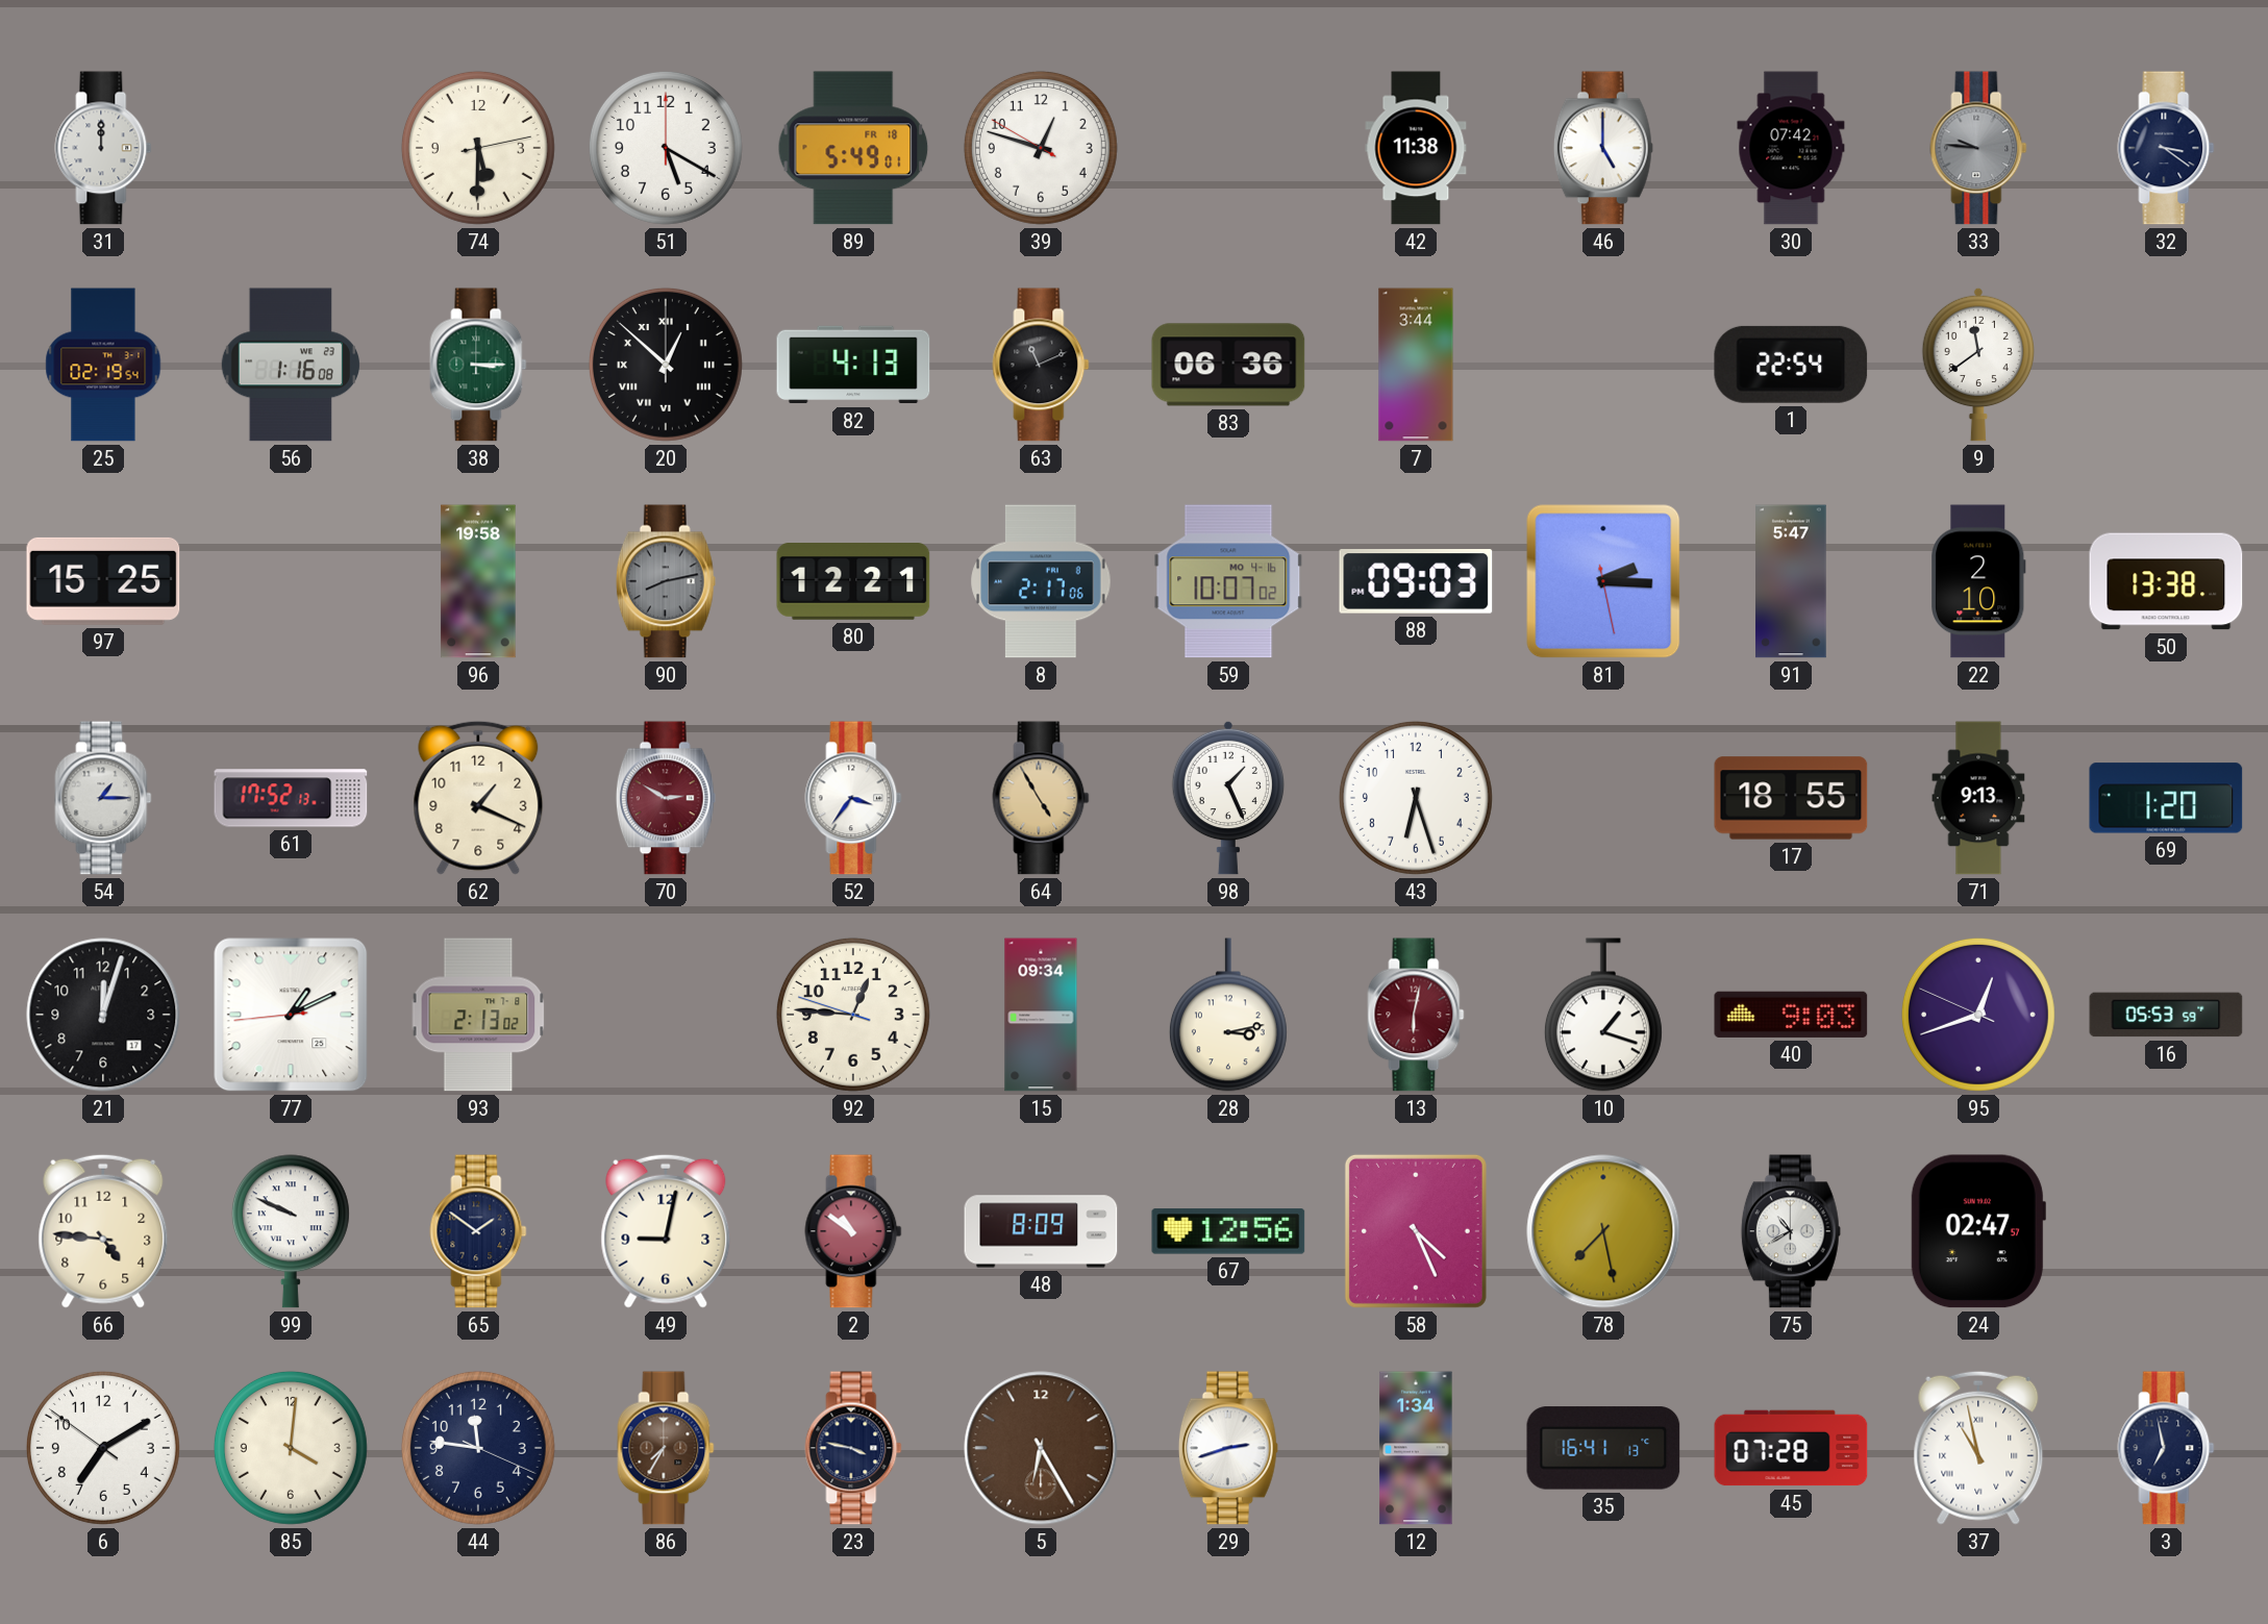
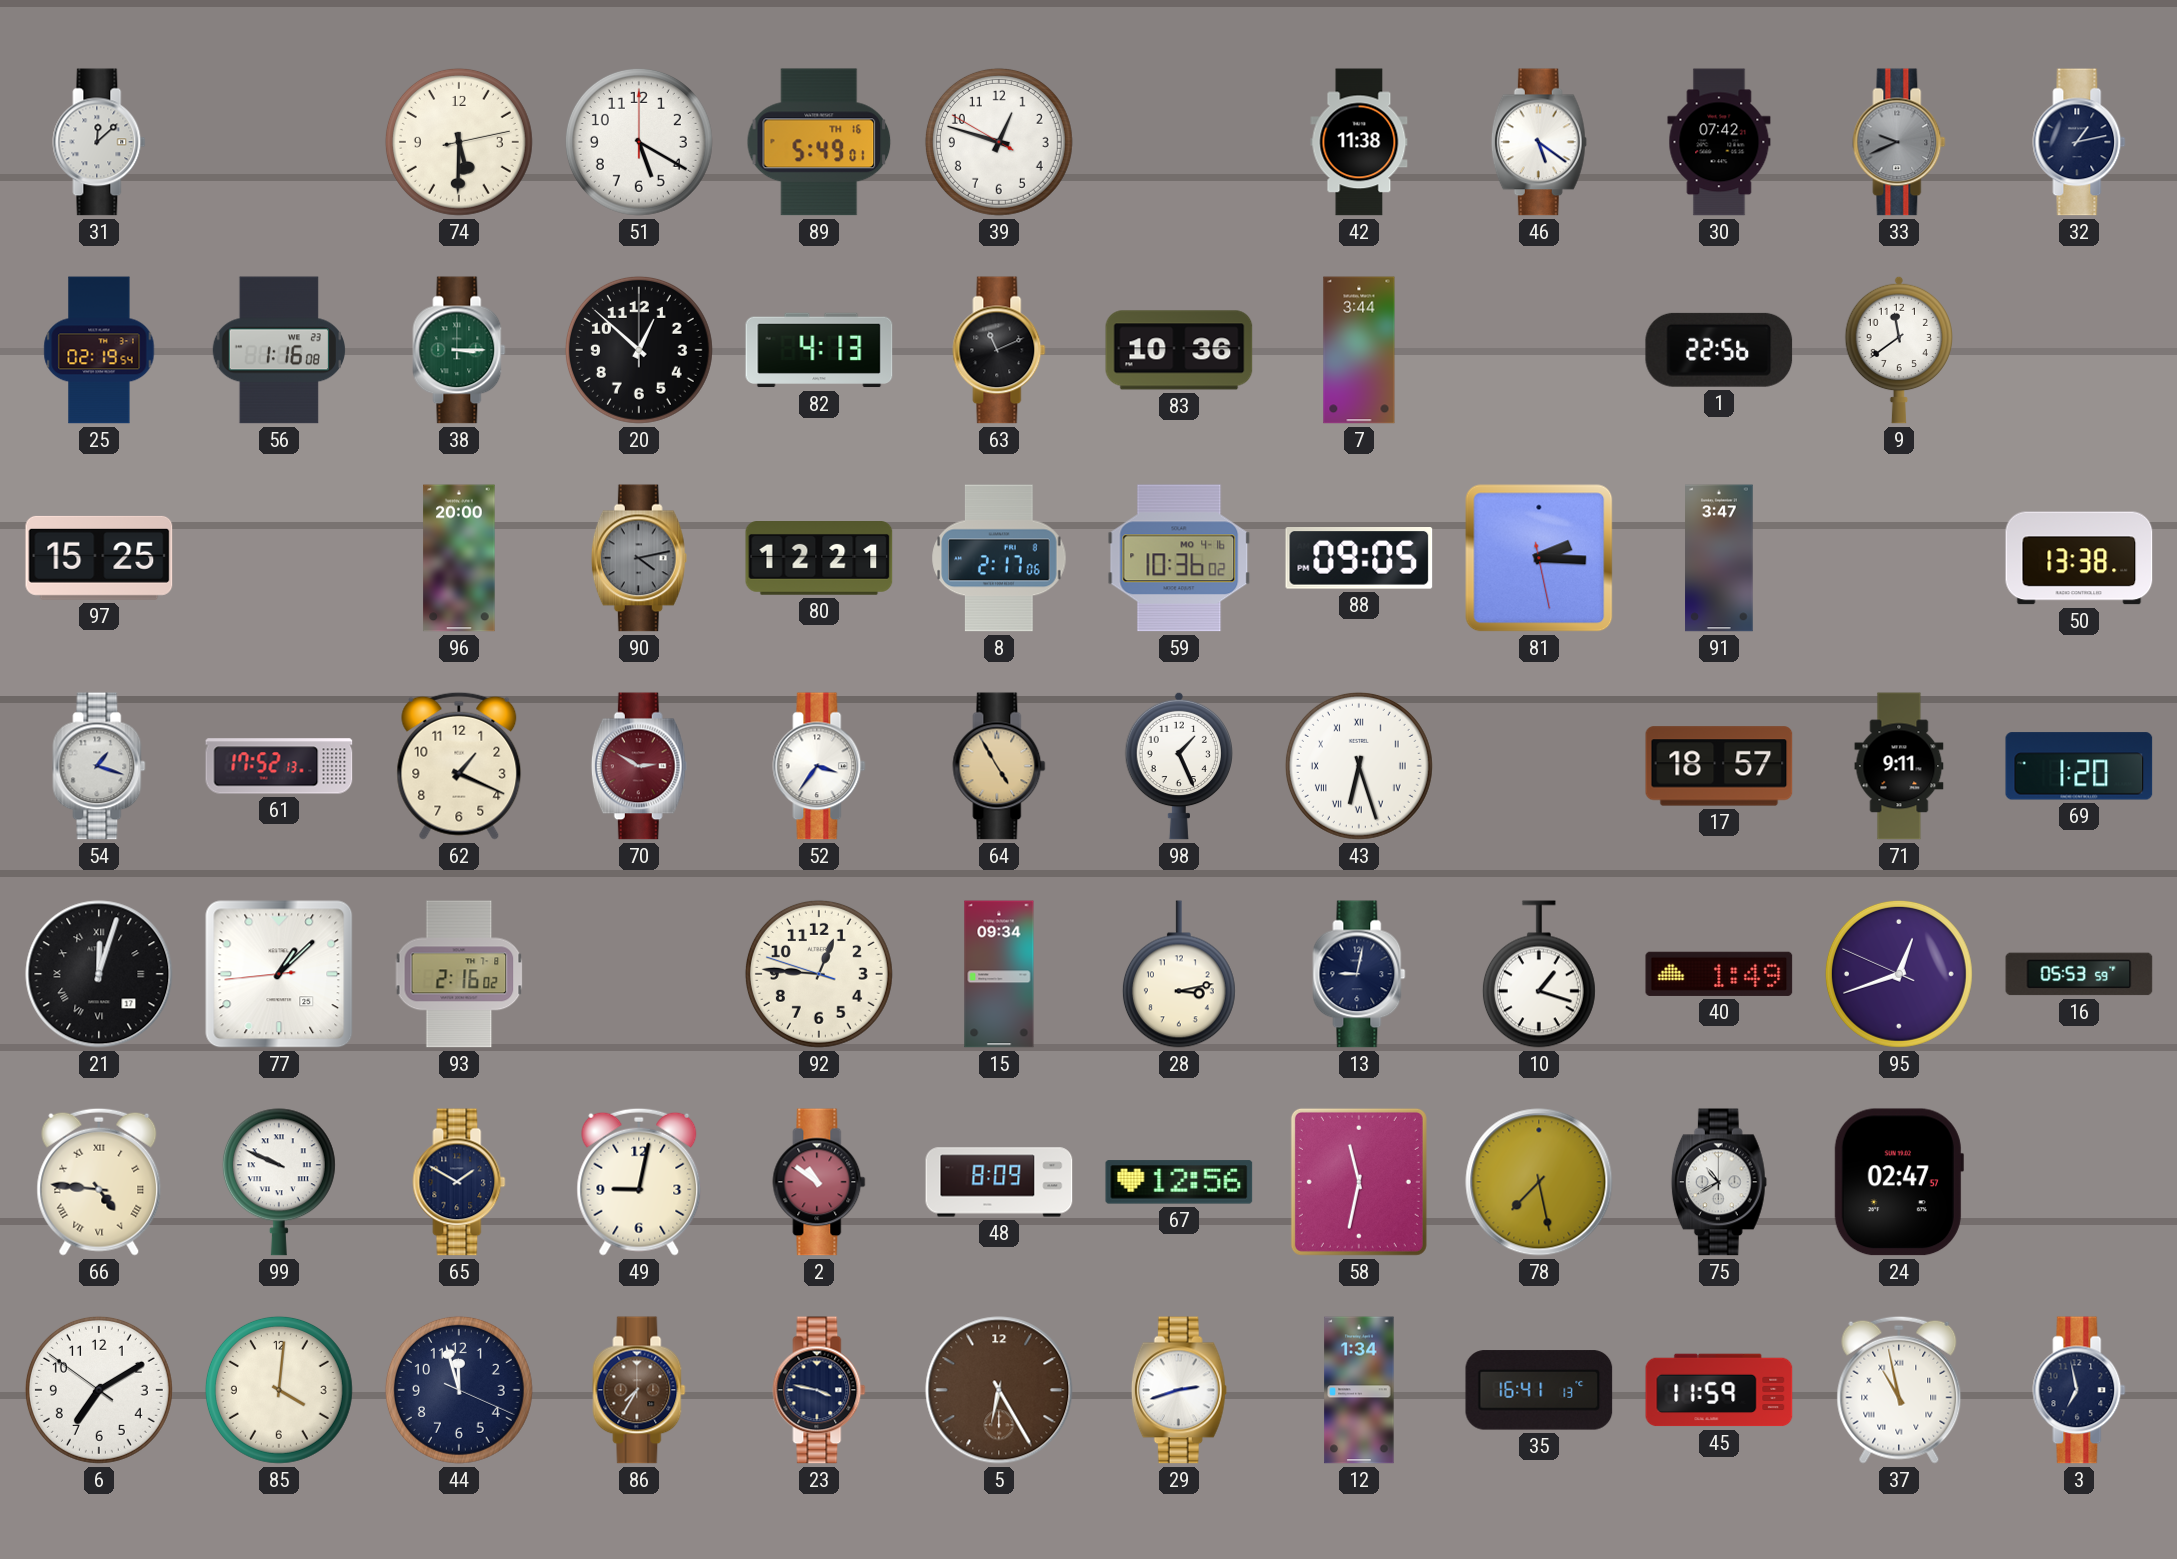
31: 12:00 -> 12:08
89 date: FR 18 -> TH 16
46: 5:00 -> 5:21
33: 9:46 -> 9:41
32: 3:21 -> 1:13
20 numerals: Roman -> Arabic
83: 06:36 -> 10:36
1: 22:54 -> 22:56
96: 19:58 -> 20:00
90: 8:13 -> 4:13
59: 10:07 -> 10:36
88: 09:03 -> 09:05
91: 5:47 -> 3:47
22: 2:10 -> none
54: 1:15 -> 1:18
43 numerals: Arabic -> Roman
17: 18:55 -> 18:57
71: 9:13 -> 9:11
21 numerals: Arabic -> Roman
77: 1:10 -> 1:07
93: 2:13 -> 2:16
13: 6:02 -> 9:02
13 dial: burgundy -> navy
40: 9:03 -> 1:49
66 numerals: Arabic -> Roman
65: 1:51 -> 1:50
58: 4:26 -> 11:32
44: 11:46 -> 11:57
45: 07:28 -> 11:59
